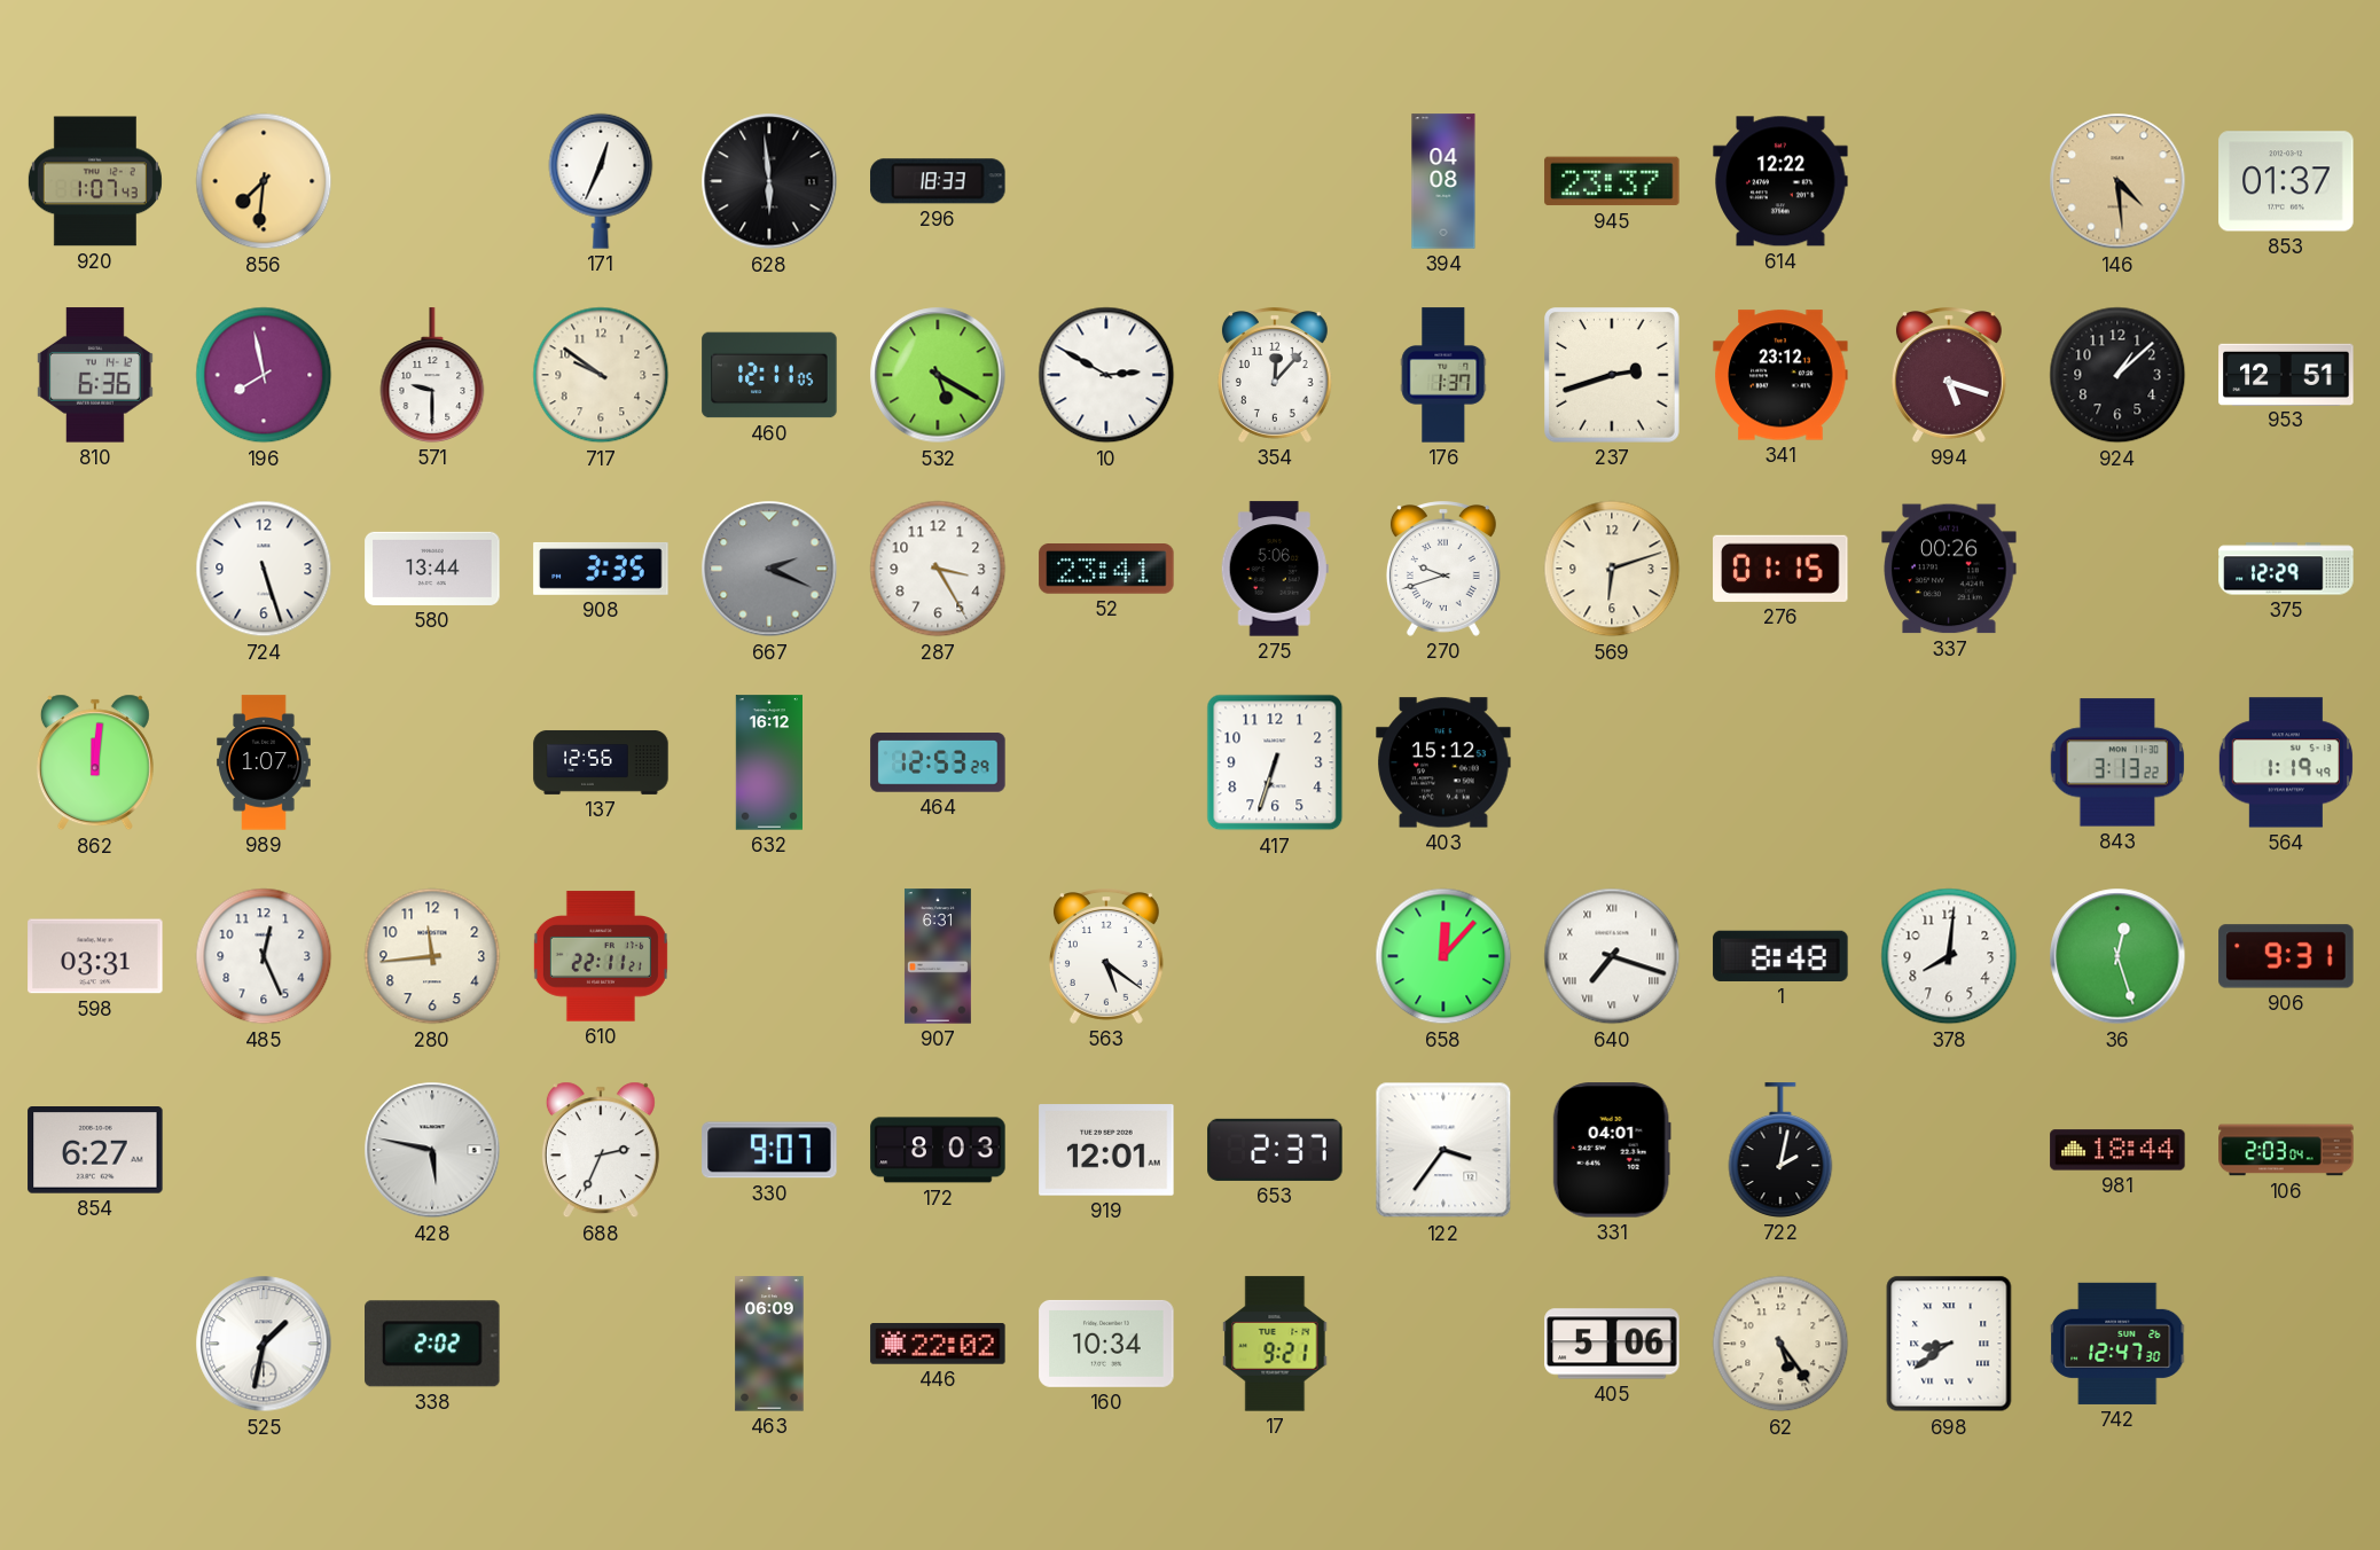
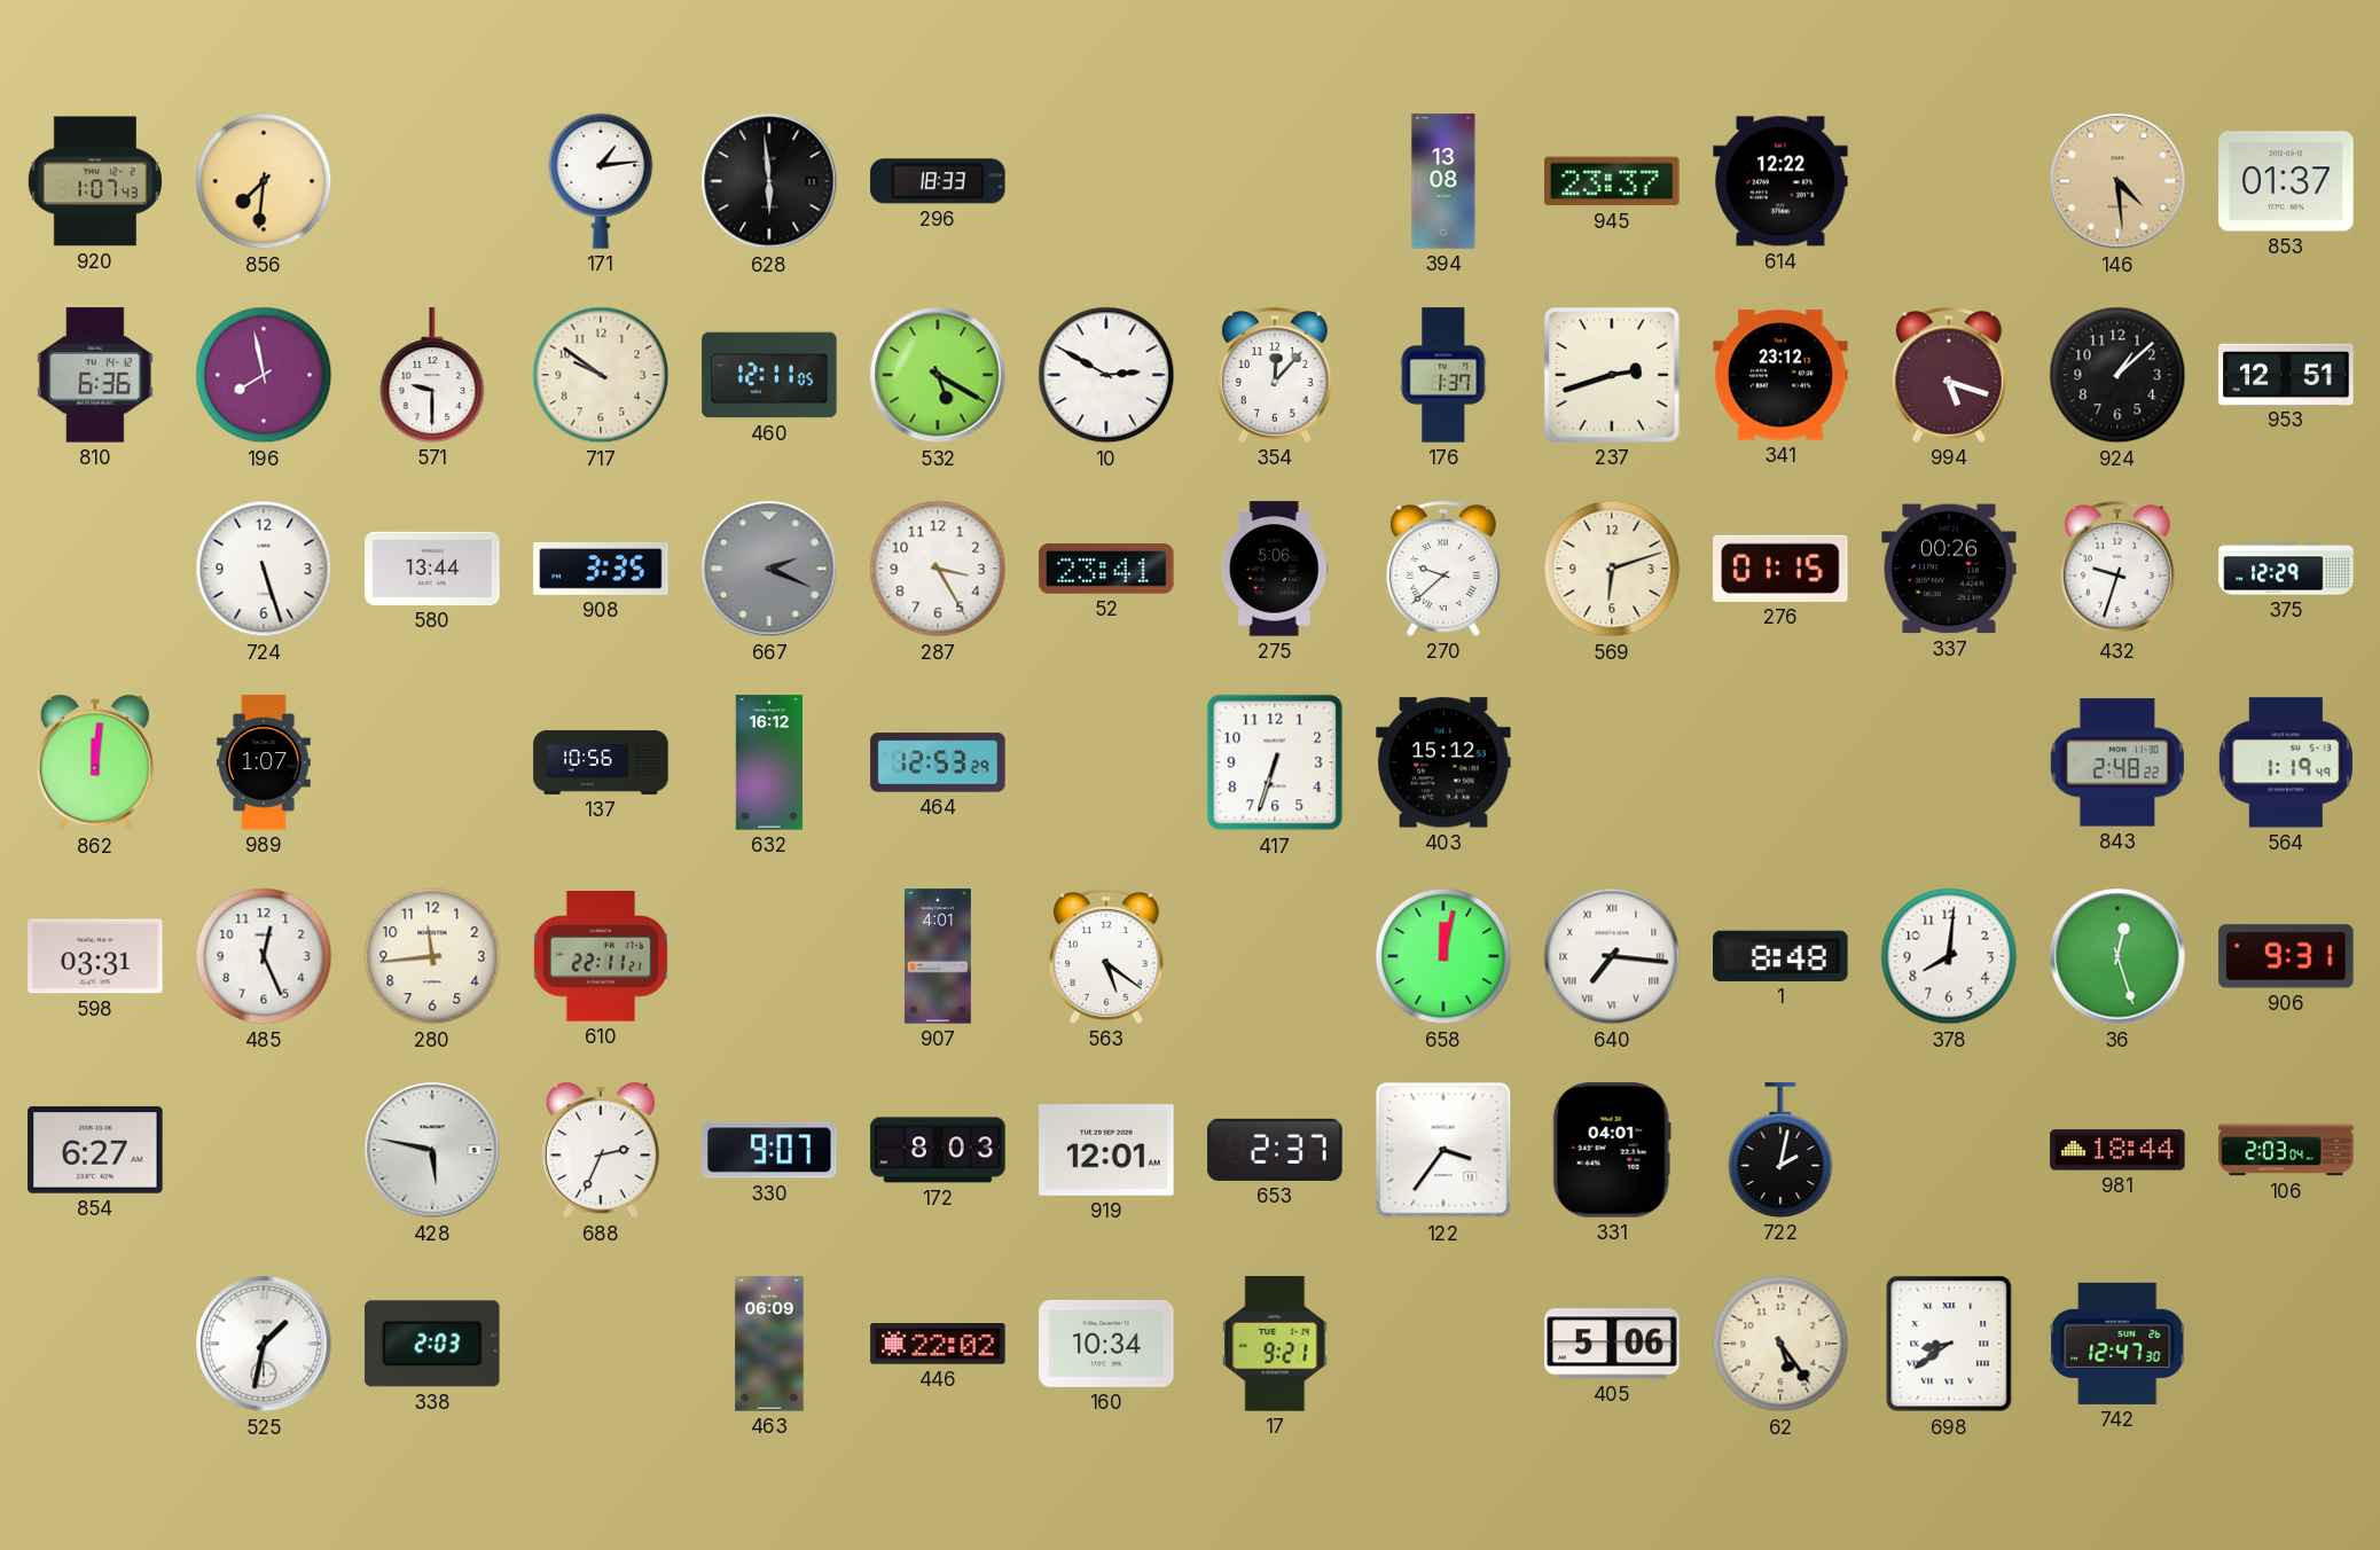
171: 12:34 -> 1:14
394: 04:08 -> 13:08
270: 9:42 -> 9:38
432: none -> 9:33
137: 12:56 -> 10:56
843: 3:13 -> 2:48
907: 6:31 -> 4:01
658: 12:07 -> 12:02
640: 7:18 -> 7:16
338: 2:02 -> 2:03
